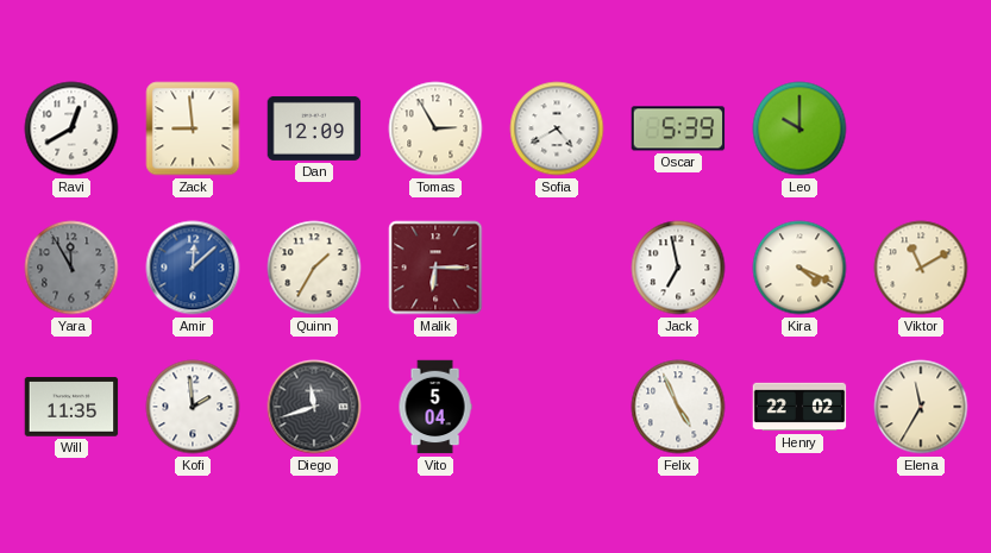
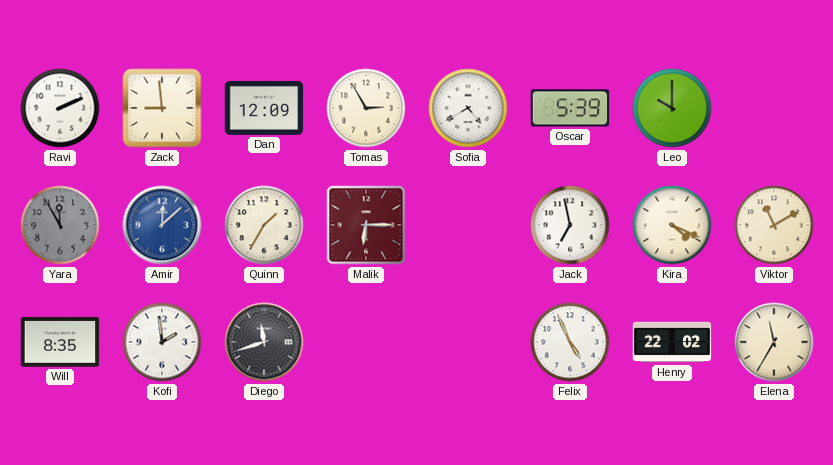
Ravi: 12:40 -> 2:11
Will: 11:35 -> 8:35
Vito: 5:04 -> none
